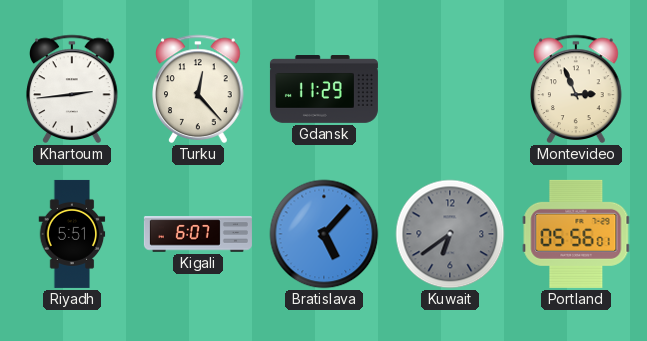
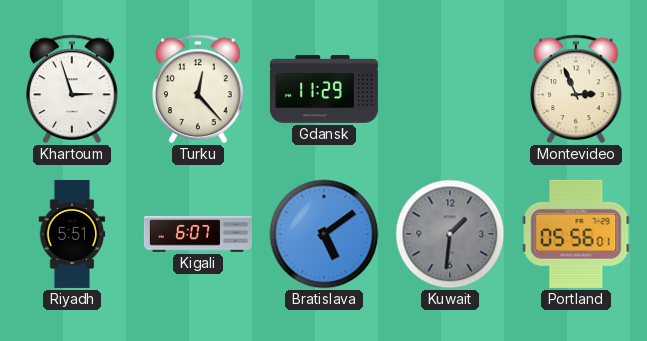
Khartoum: 2:44 -> 2:57
Bratislava: 5:07 -> 5:09
Kuwait: 6:39 -> 1:31
